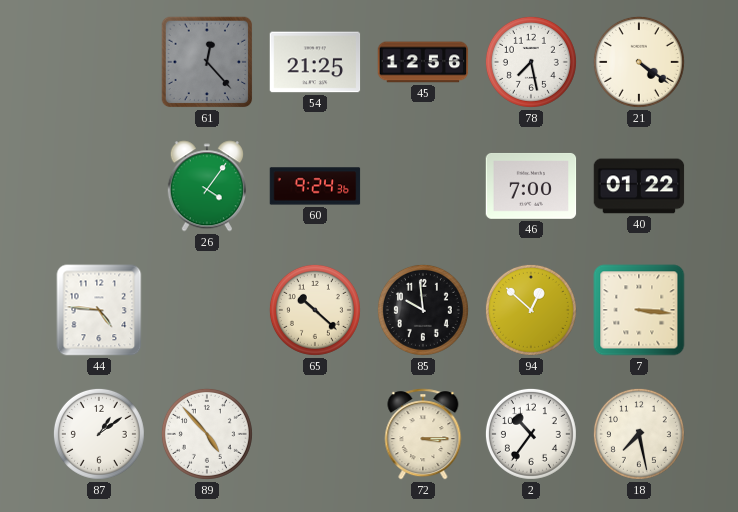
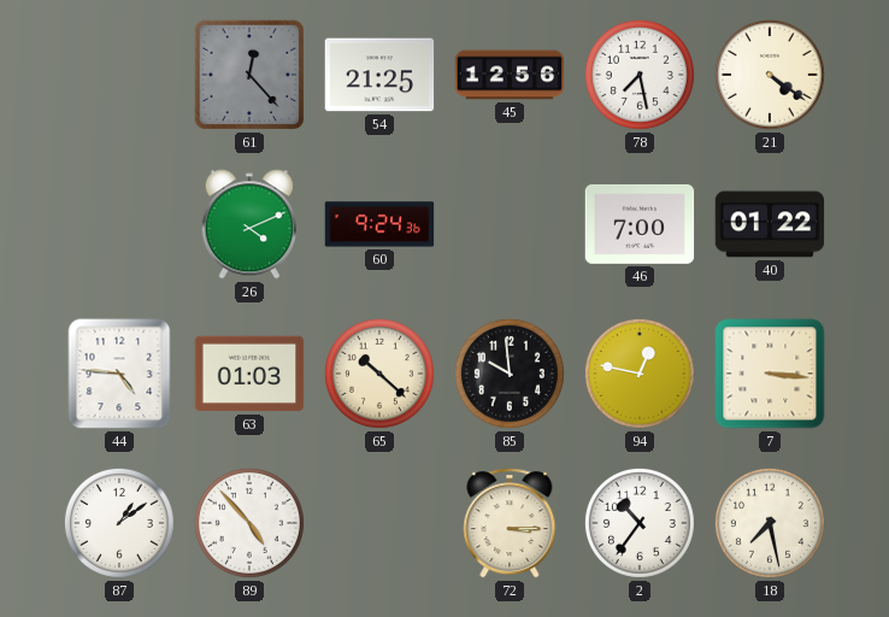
26: 4:06 -> 4:11
63: none -> 01:03
94: 12:52 -> 12:47
